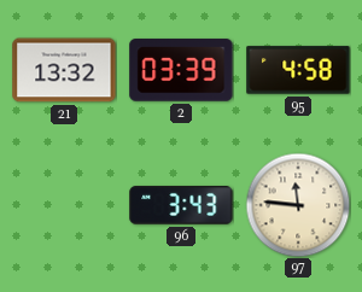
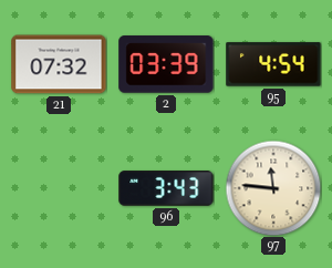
21: 13:32 -> 07:32
95: 4:58 -> 4:54
